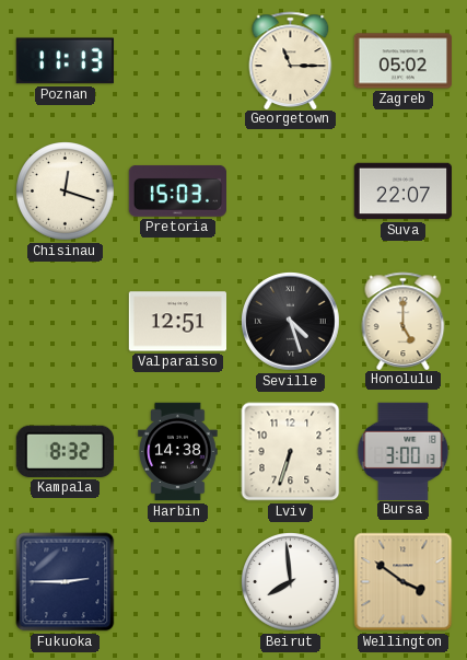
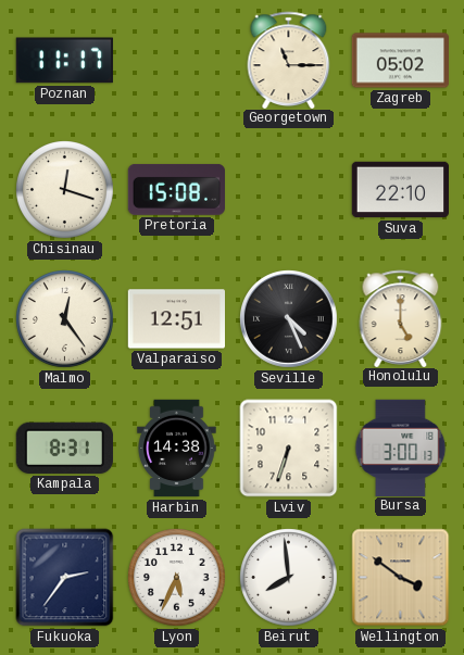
Poznan: 11:13 -> 11:17
Pretoria: 15:03 -> 15:08
Suva: 22:07 -> 22:10
Malmo: none -> 12:24
Seville: 4:27 -> 4:26
Kampala: 8:32 -> 8:31
Fukuoka: 2:45 -> 2:36
Lyon: none -> 5:34
